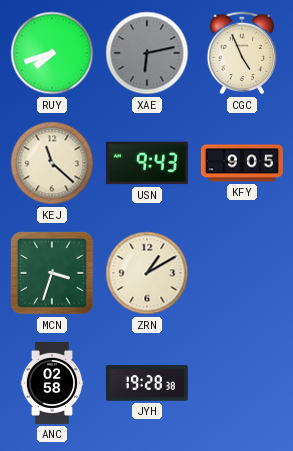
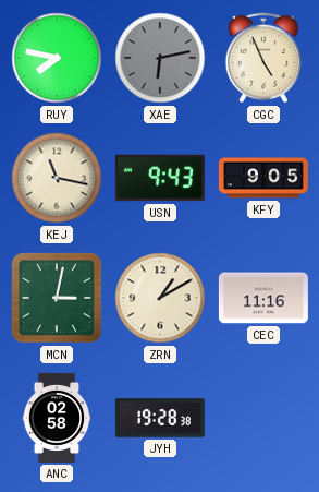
RUY: 7:42 -> 7:47
KEJ: 11:22 -> 11:17
MCN: 3:33 -> 3:02
CEC: none -> 11:16
